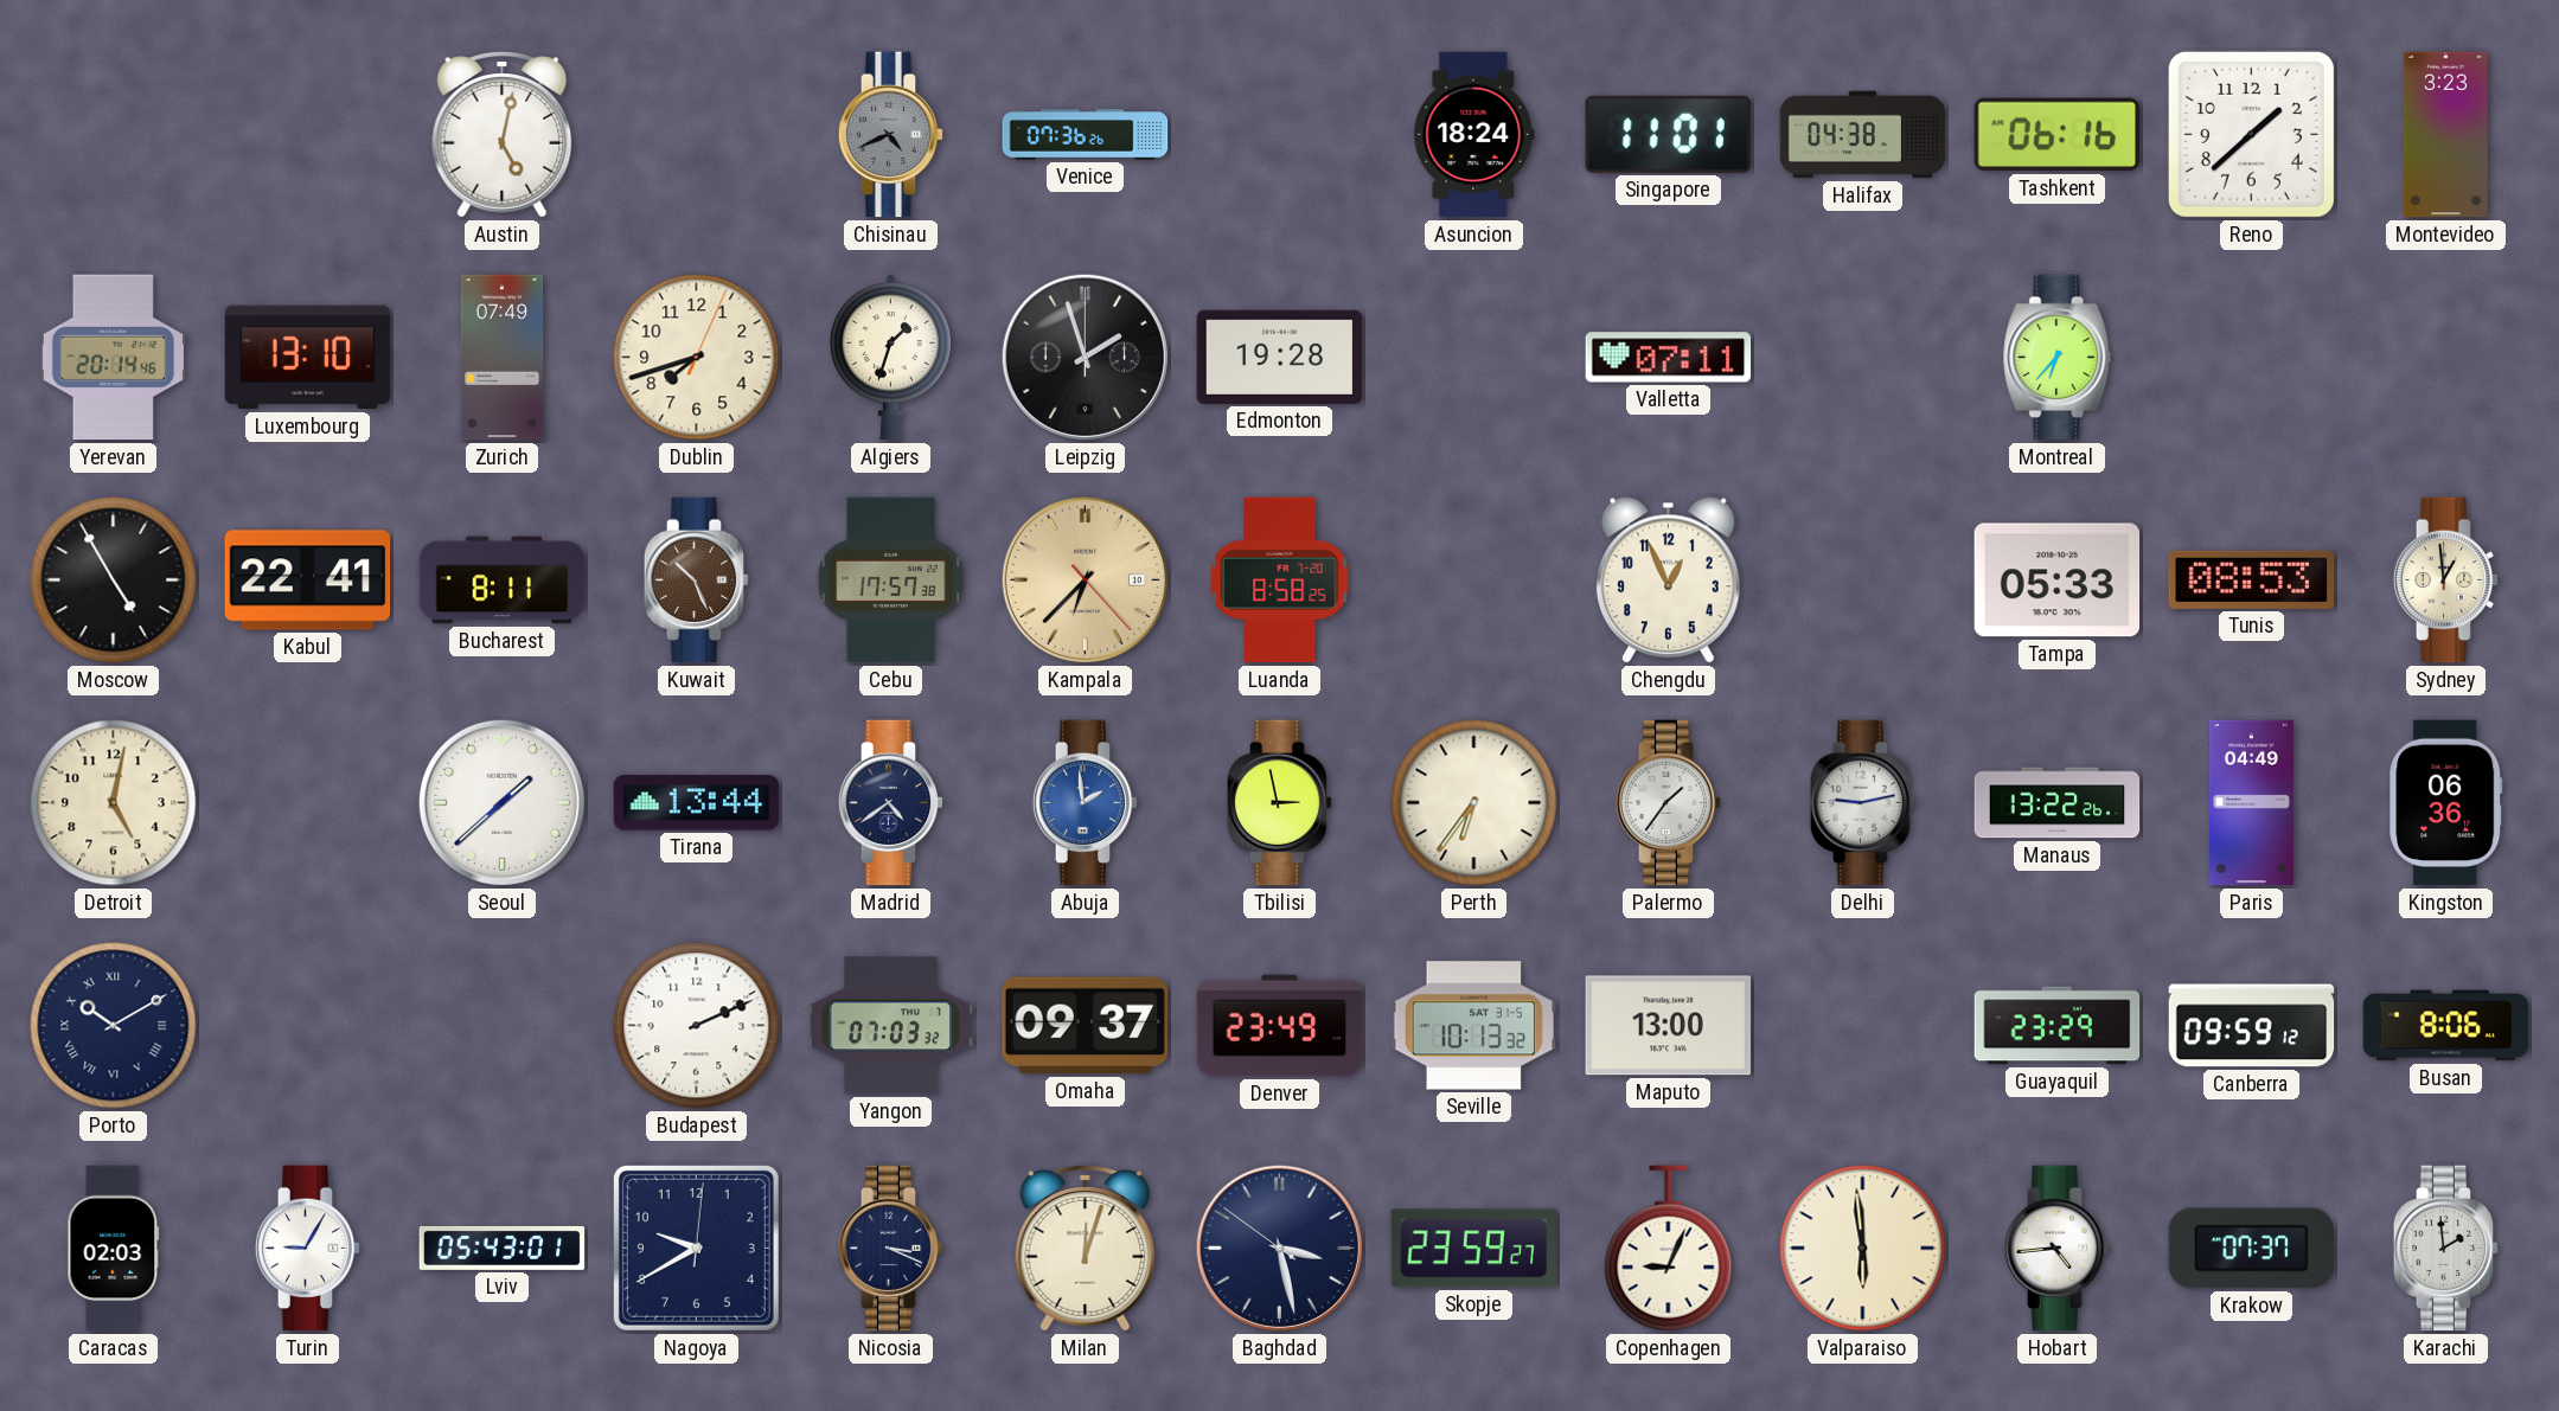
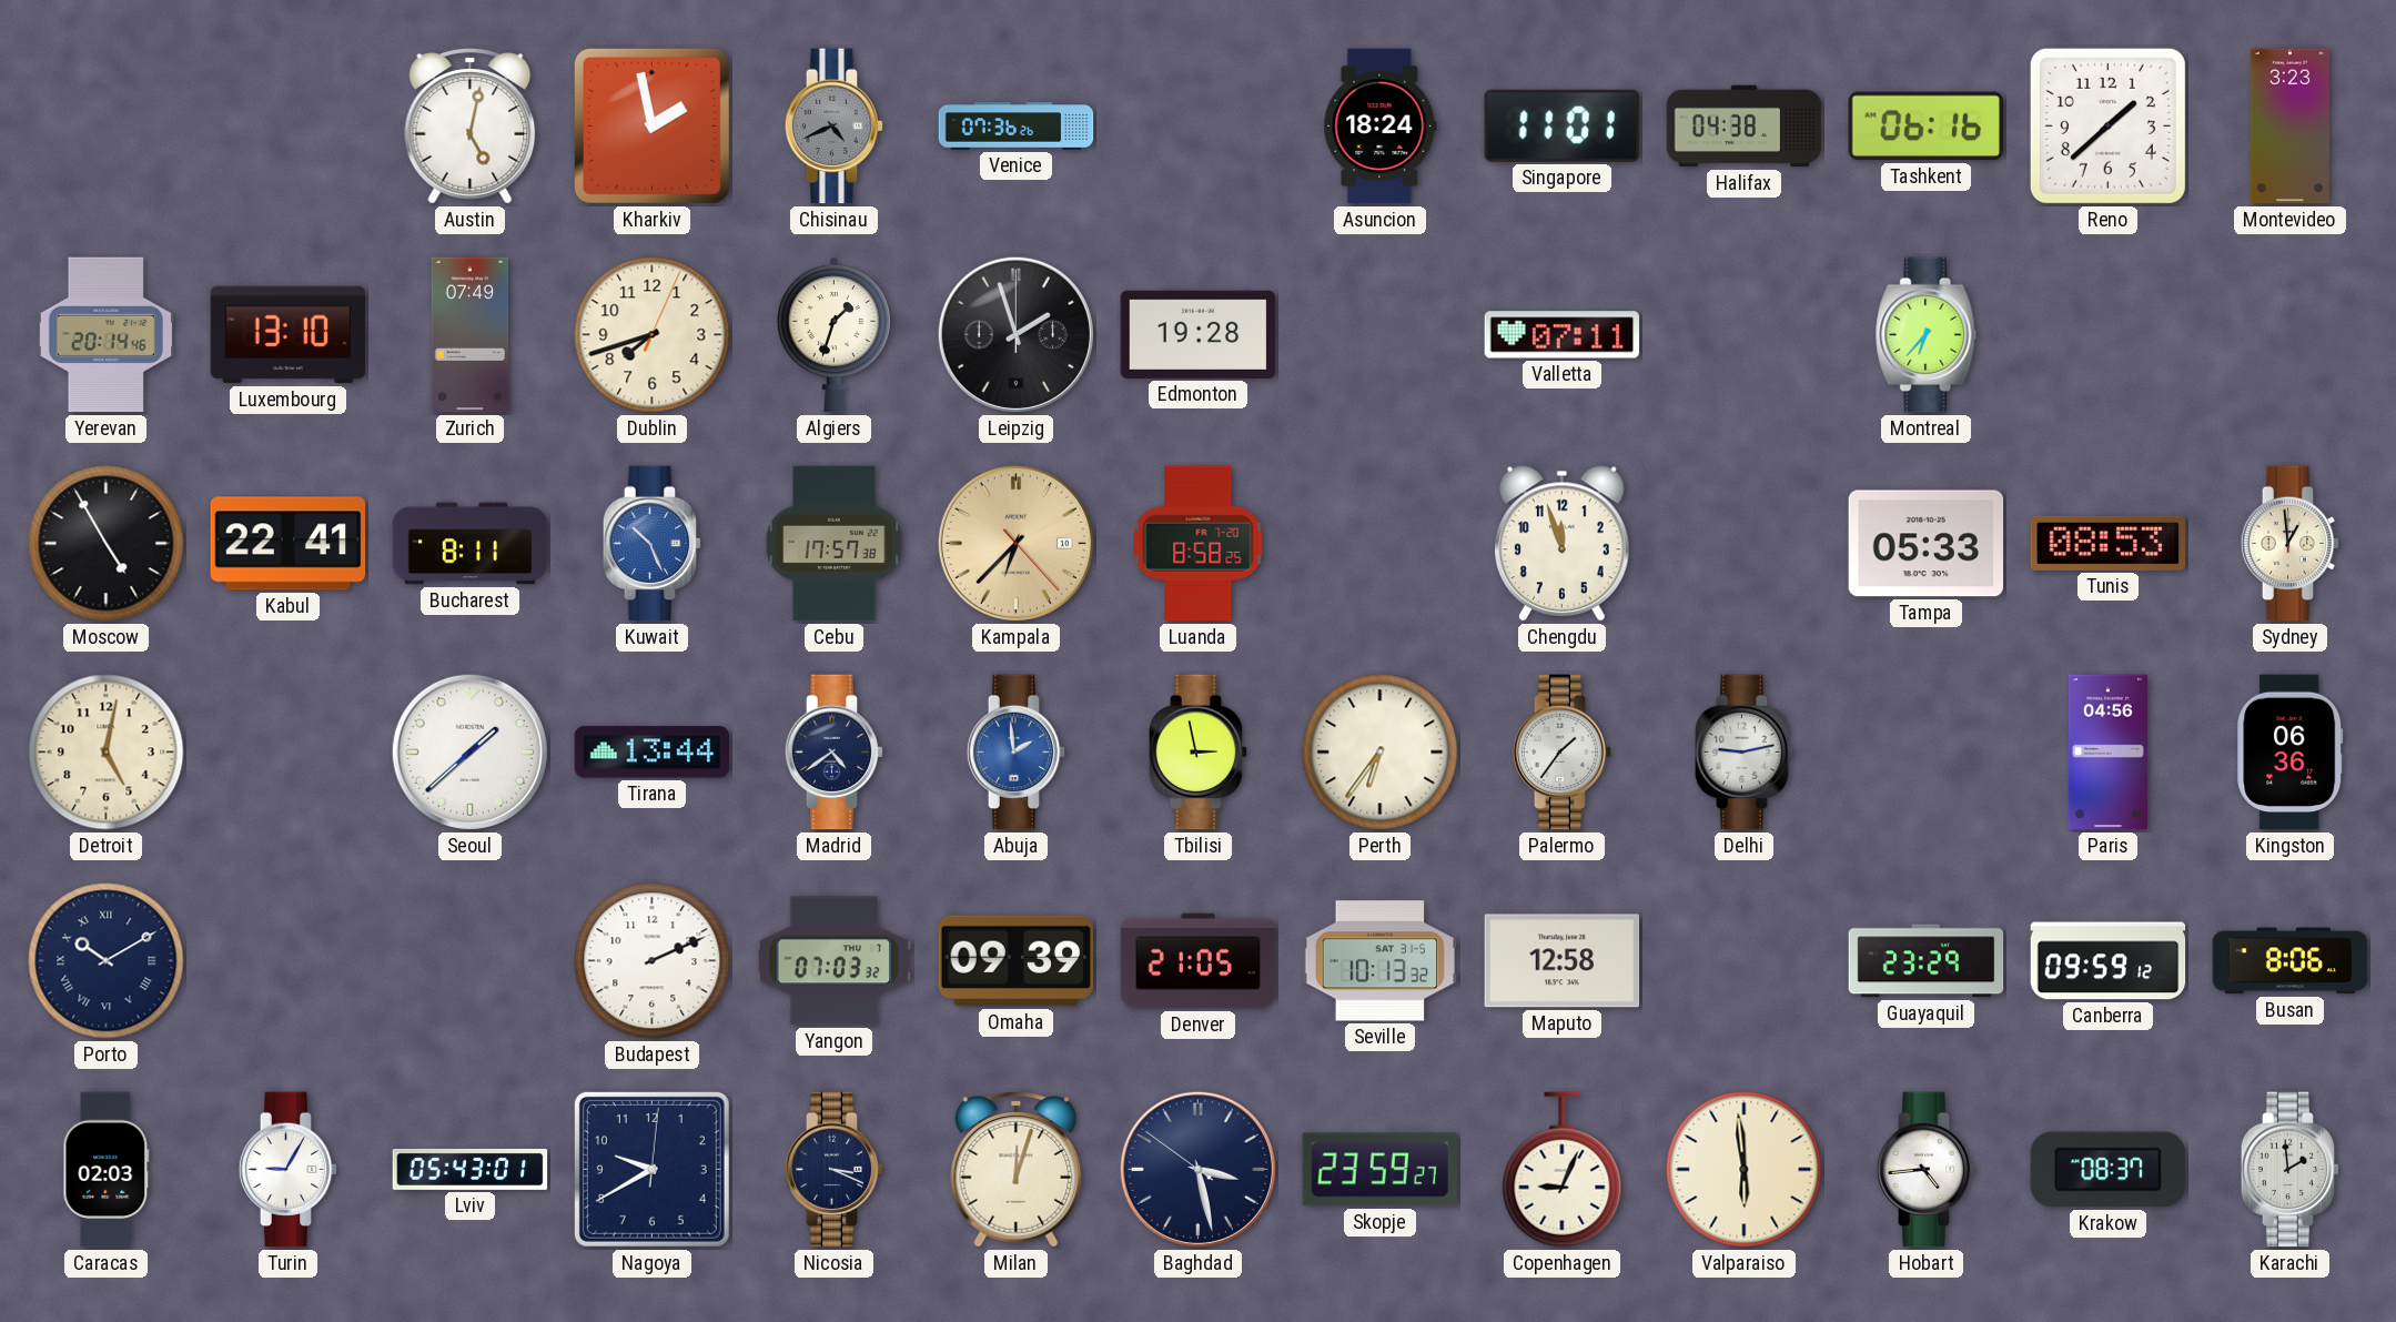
Kharkiv: none -> 1:58
Kuwait dial: brown -> blue
Chengdu: 12:56 -> 11:57
Manaus: 13:22 -> none
Paris: 04:49 -> 04:56
Omaha: 09:37 -> 09:39
Denver: 23:49 -> 21:05
Maputo: 13:00 -> 12:58
Krakow: 07:37 -> 08:37
